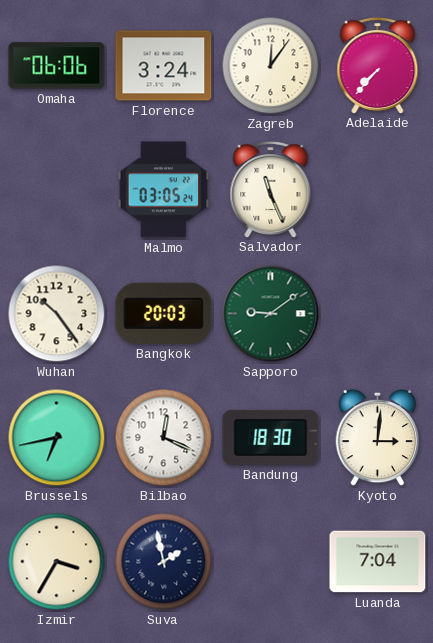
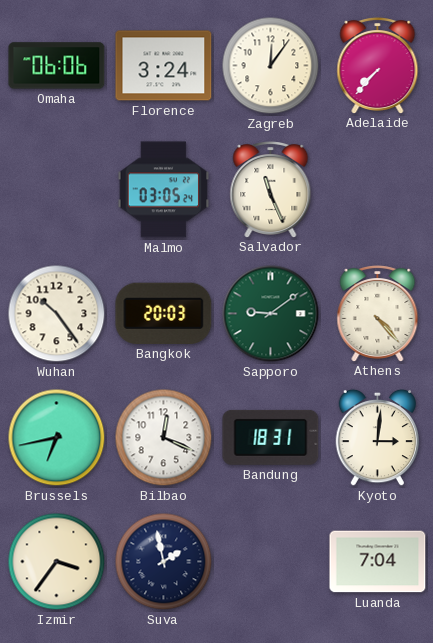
Athens: none -> 4:23
Bandung: 18:30 -> 18:31
Izmir: 3:35 -> 3:36
